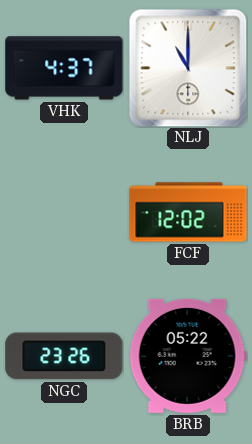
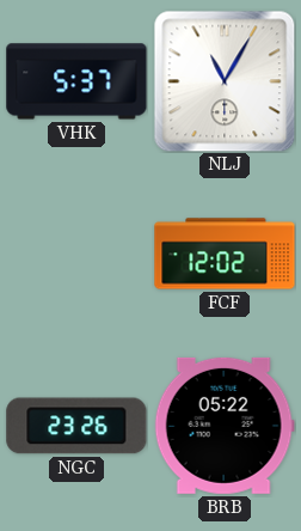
VHK: 4:37 -> 5:37
NLJ: 11:00 -> 11:05
